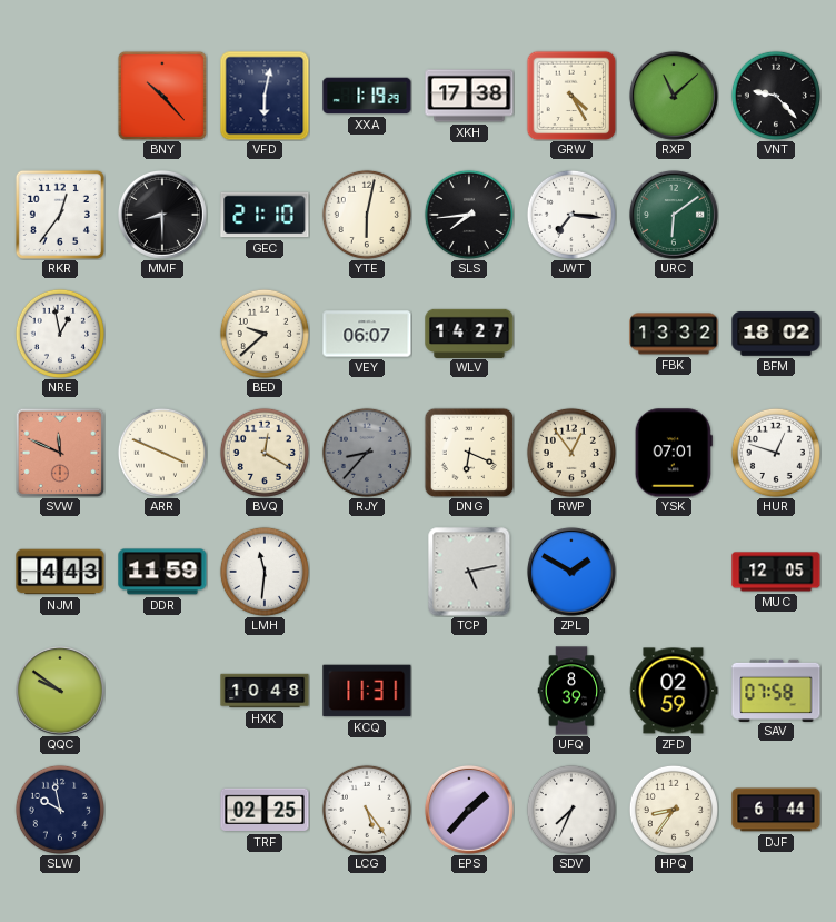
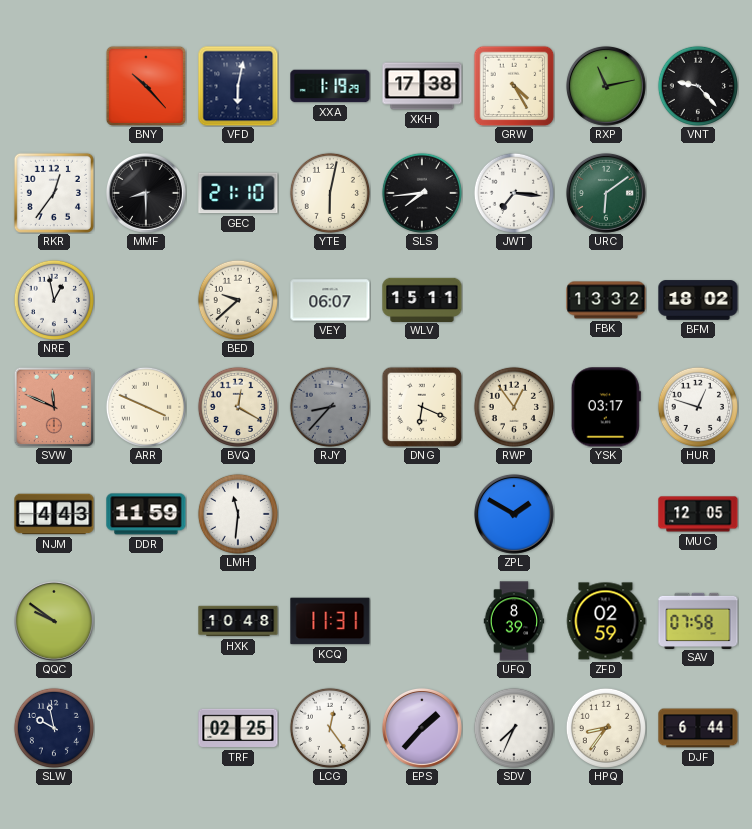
RXP: 11:08 -> 11:13
WLV: 14:27 -> 15:11
YSK: 07:01 -> 03:17
TCP: 5:13 -> none
LCG: 5:24 -> 12:24
